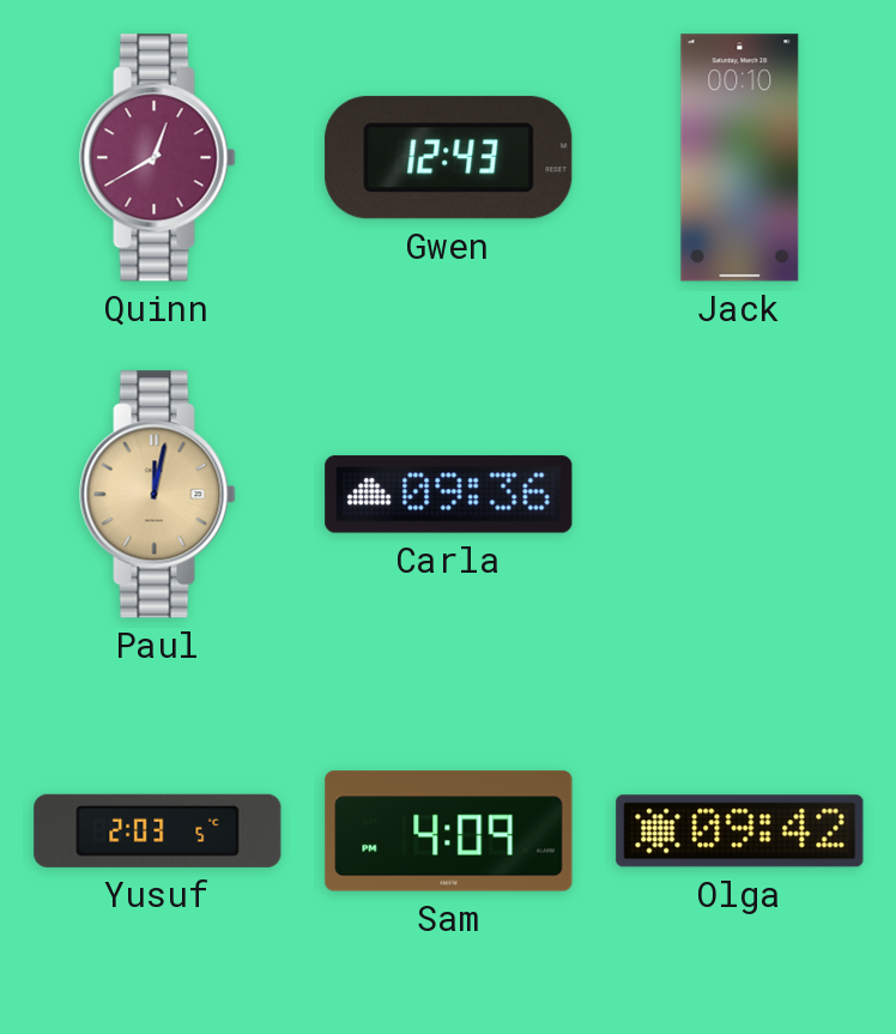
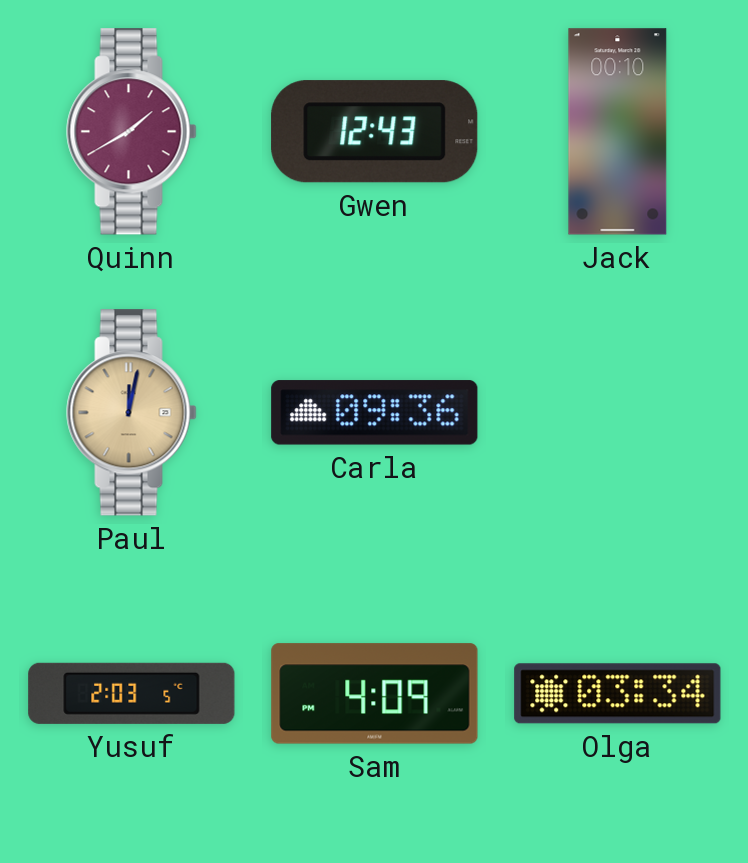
Quinn: 12:40 -> 1:40
Olga: 09:42 -> 03:34
